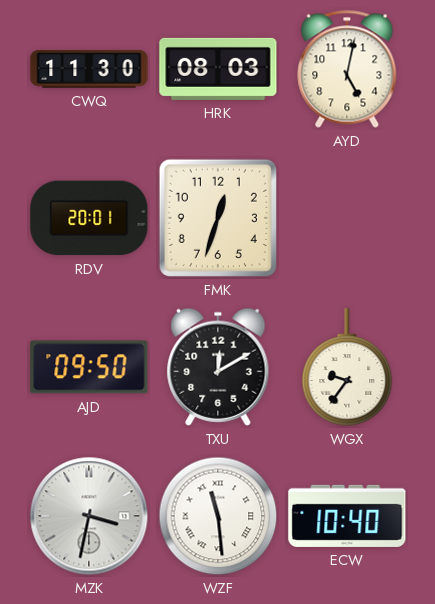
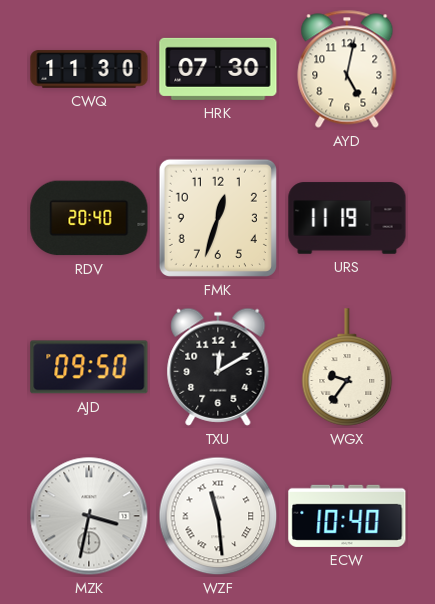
HRK: 08:03 -> 07:30
RDV: 20:01 -> 20:40
URS: none -> 11:19
